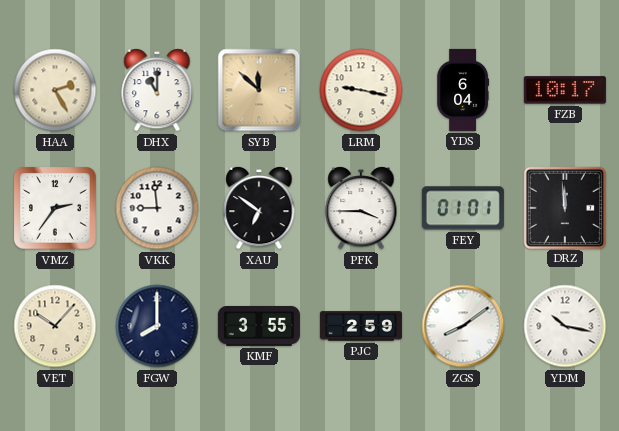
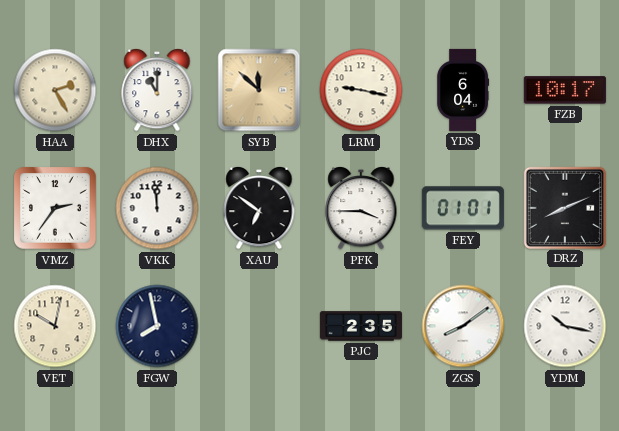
VKK: 8:59 -> 11:59
DRZ: 11:59 -> 8:11
VET: 10:07 -> 10:02
FGW: 8:00 -> 7:58
KMF: 3:55 -> none
PJC: 2:59 -> 2:35
